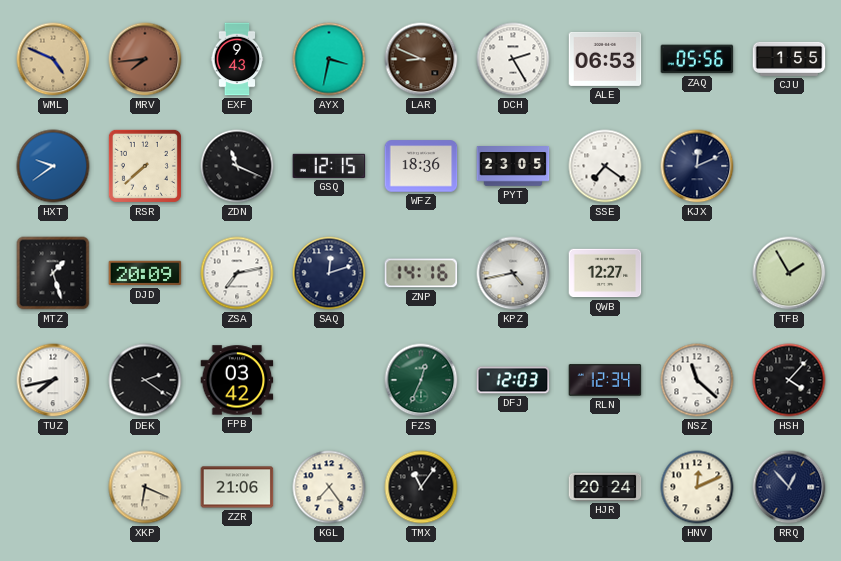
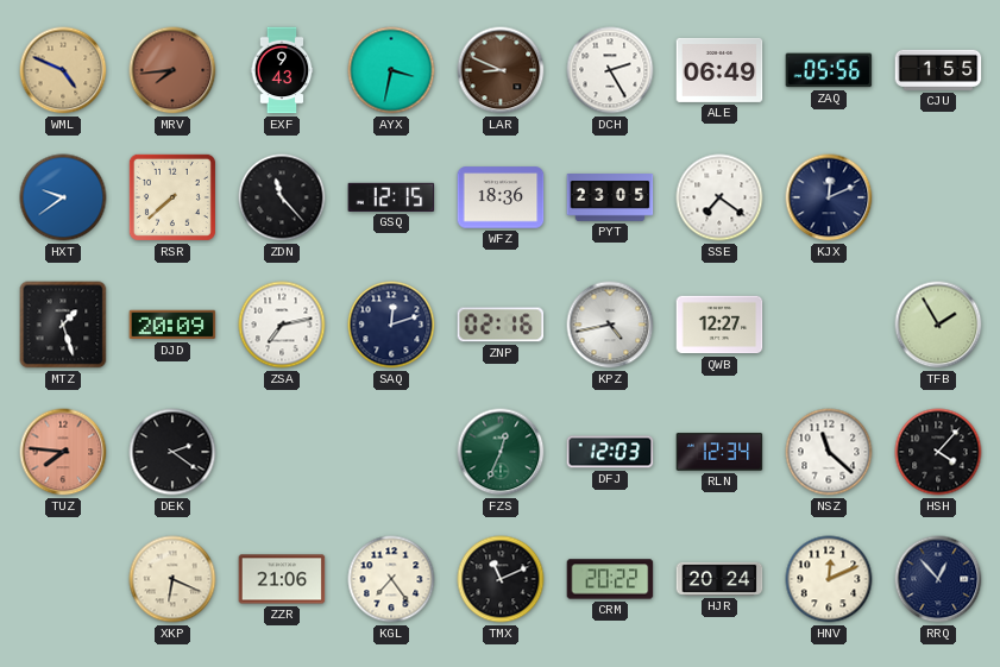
ALE: 06:53 -> 06:49
ZDN: 11:19 -> 11:23
ZNP: 14:16 -> 02:16
TUZ: 7:43 -> 7:46
TUZ dial: white -> salmon
FPB: 03:42 -> none
TMX: 11:06 -> 11:11
CRM: none -> 20:22
